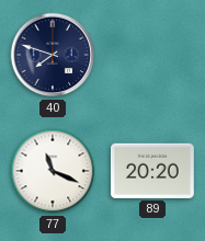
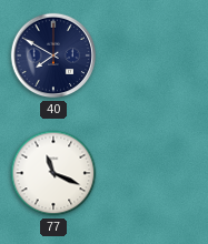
40: 7:48 -> 7:50
89: 20:20 -> none
